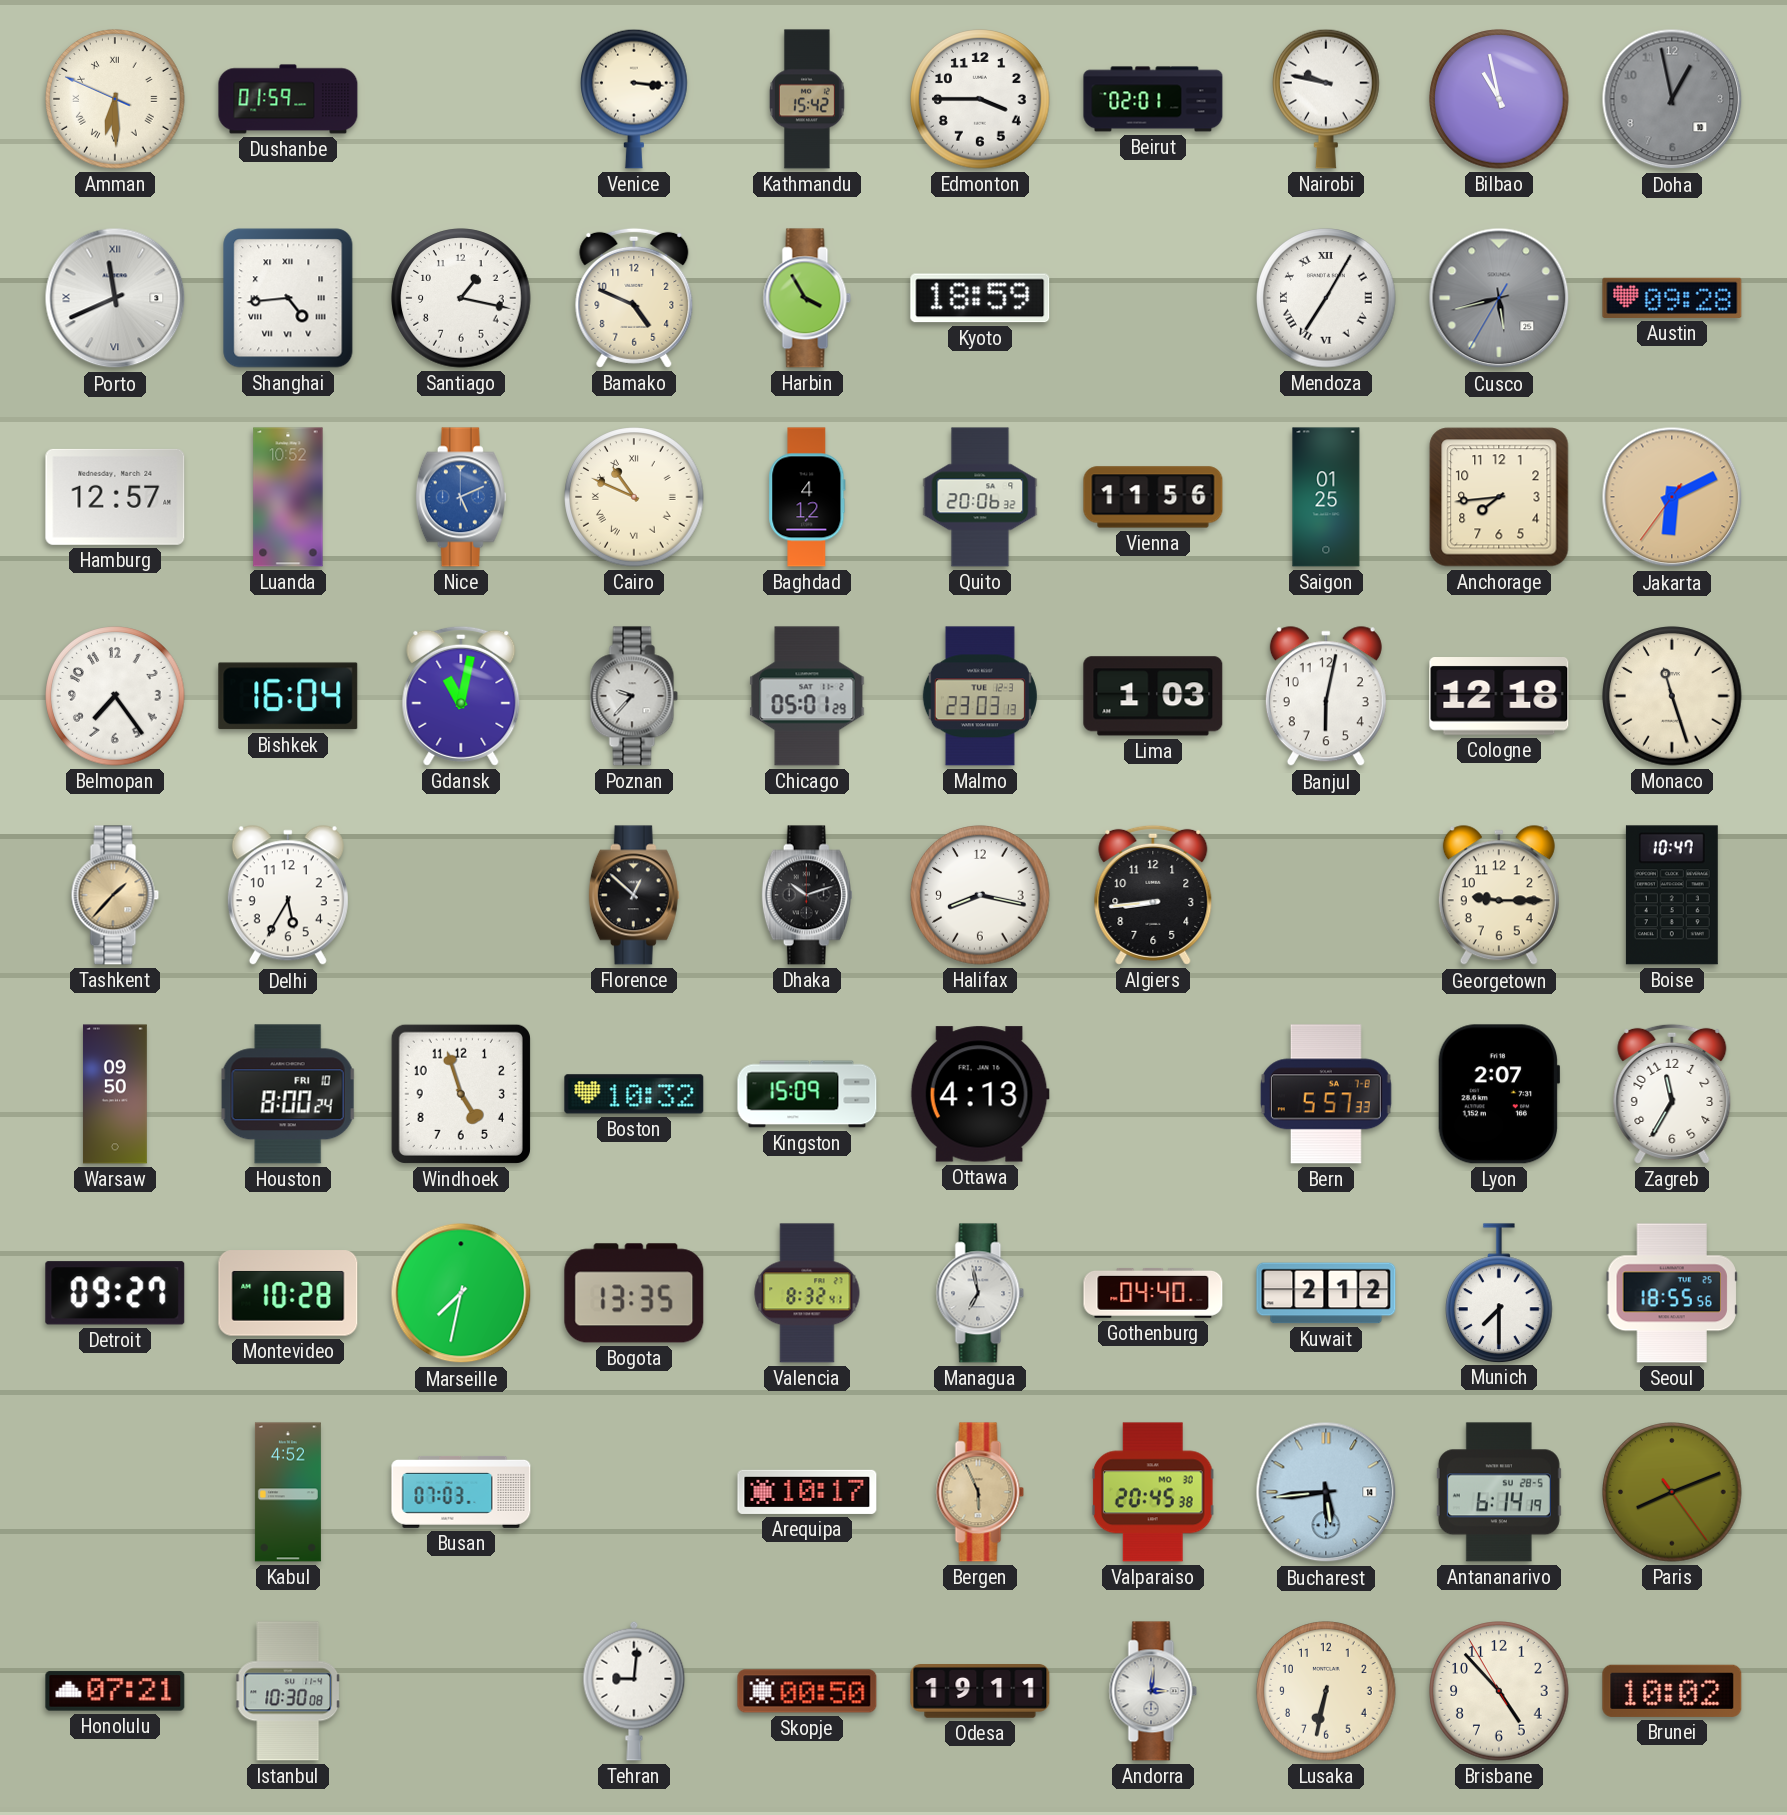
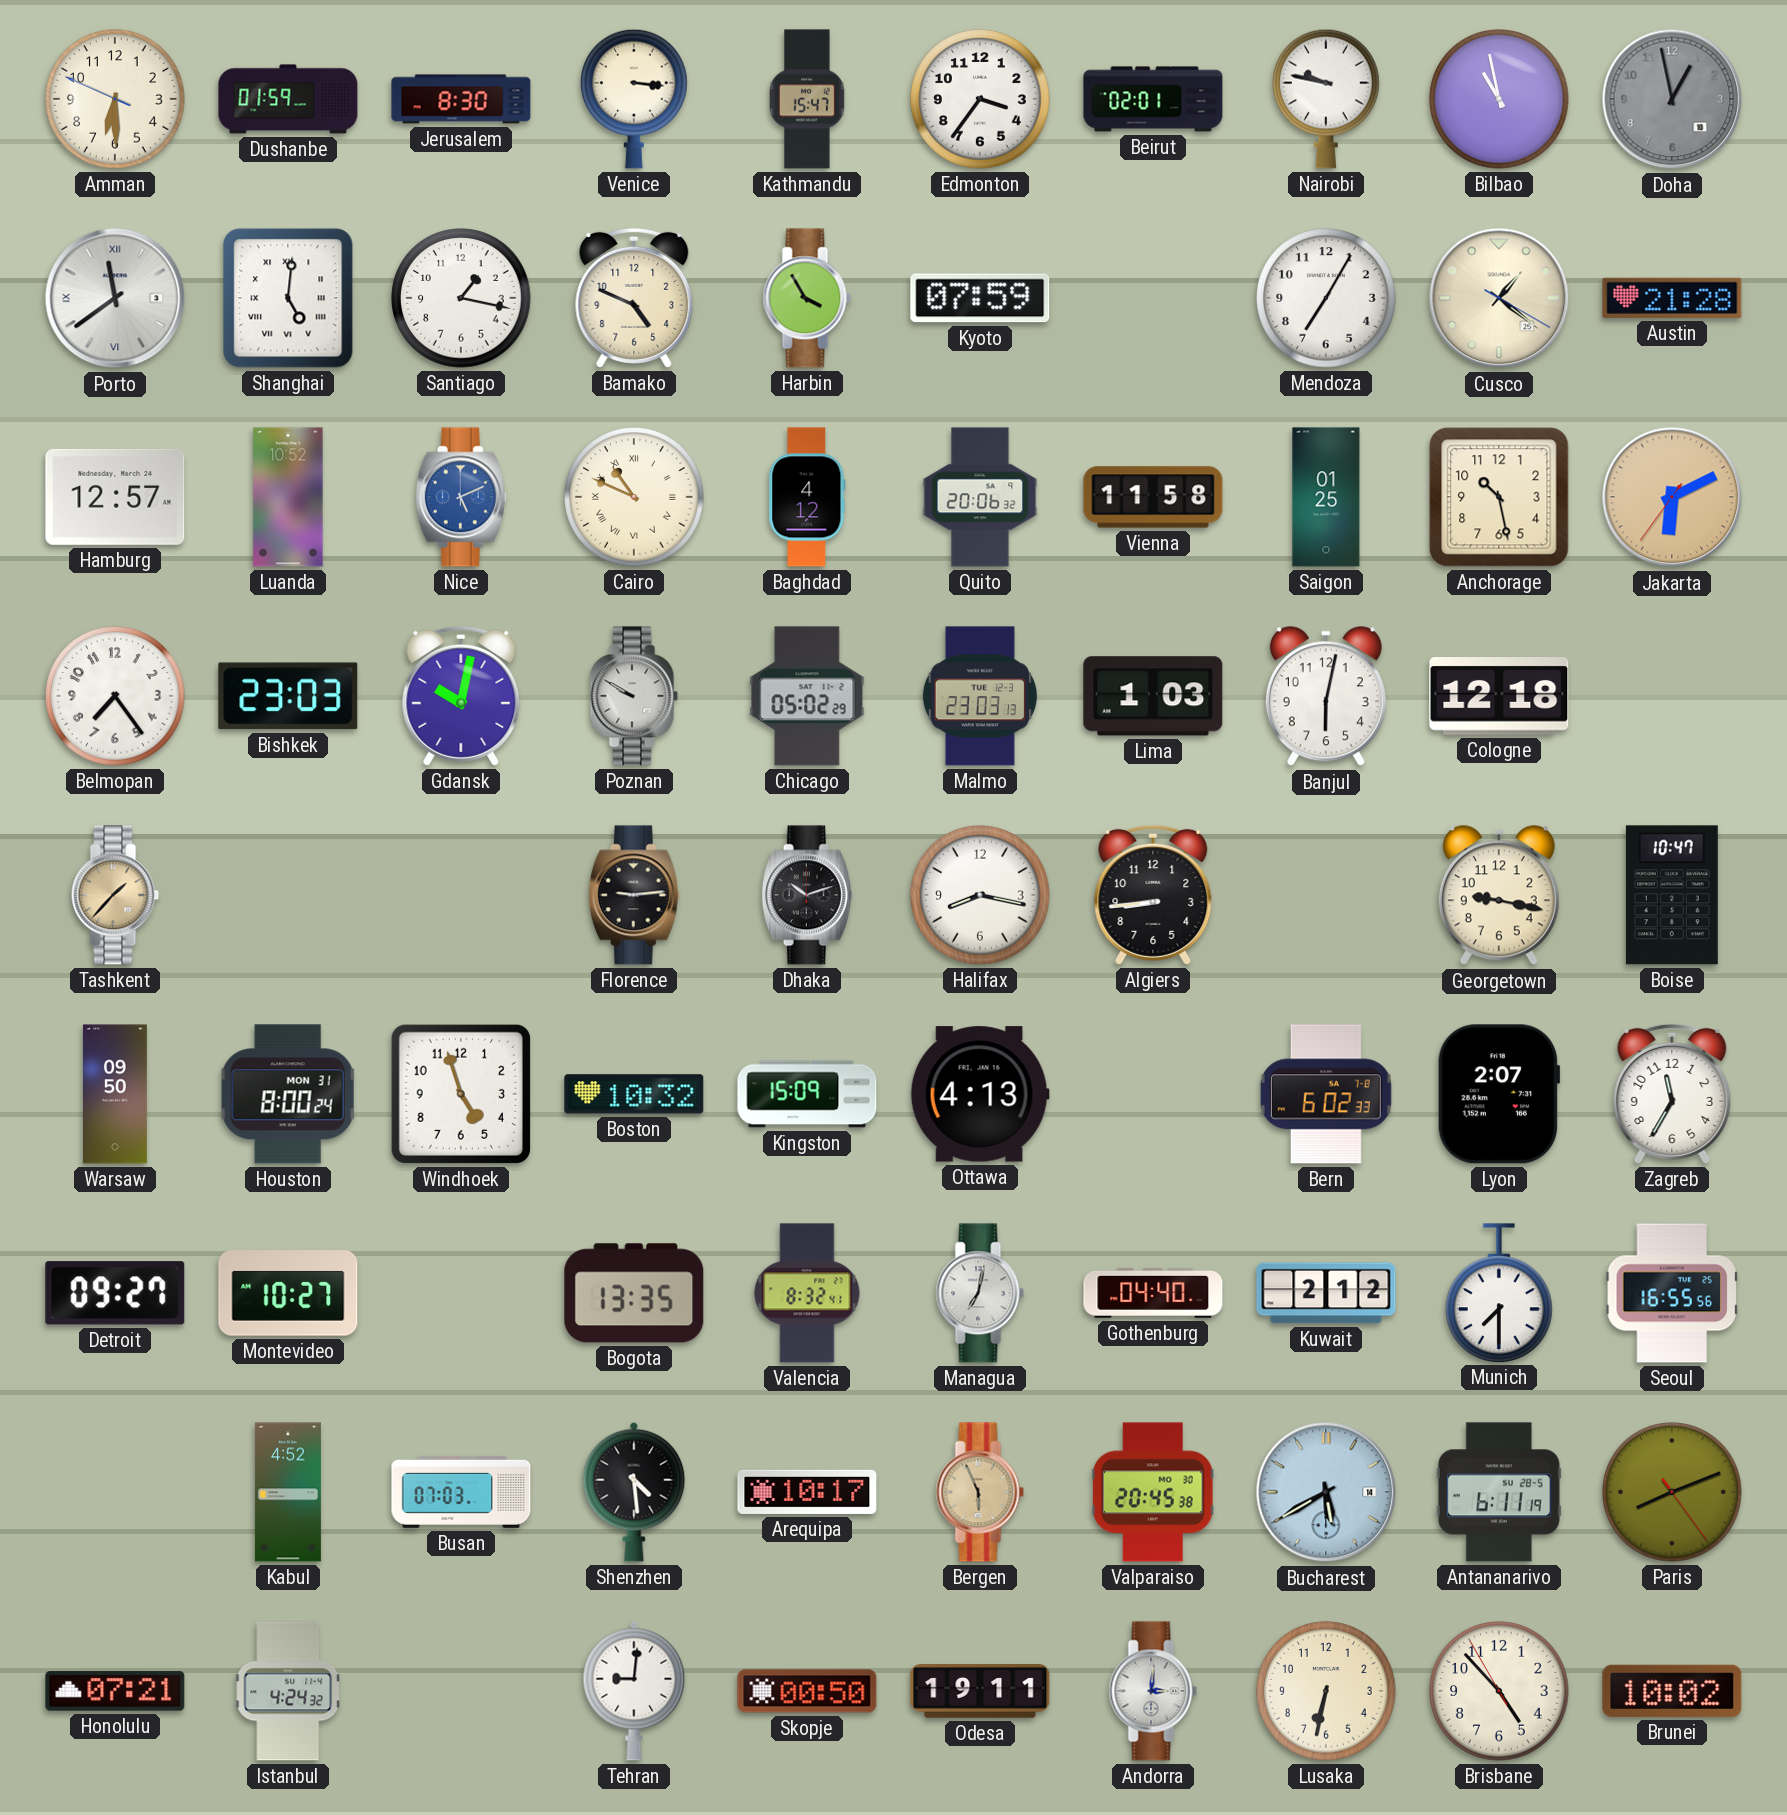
Amman numerals: Roman -> Arabic
Jerusalem: none -> 8:30
Kathmandu: 15:42 -> 15:47
Edmonton: 3:45 -> 3:36
Porto: 11:41 -> 11:39
Shanghai: 4:44 -> 5:01
Kyoto: 18:59 -> 07:59
Mendoza numerals: Roman -> Arabic
Cusco: 5:42 -> 1:21
Cusco dial: grey -> cream
Austin: 09:28 -> 21:28
Vienna: 11:56 -> 11:58
Anchorage: 7:44 -> 10:28
Bishkek: 16:04 -> 23:03
Gdansk: 11:02 -> 10:02
Poznan: 9:37 -> 9:50
Chicago: 05:01 -> 05:02
Monaco: 11:27 -> none
Delhi: 5:35 -> none
Florence: 12:52 -> 9:14
Georgetown: 9:15 -> 9:17
Houston date: FRI 10 -> MON 31
Bern: 5:57 -> 6:02
Montevideo: 10:28 -> 10:27
Marseille: 7:32 -> none
Managua: 6:58 -> 7:02
Seoul: 18:55 -> 16:55
Shenzhen: none -> 4:29
Bucharest: 5:44 -> 5:40
Antananarivo: 6:14 -> 6:11
Istanbul: 10:30 -> 4:24
